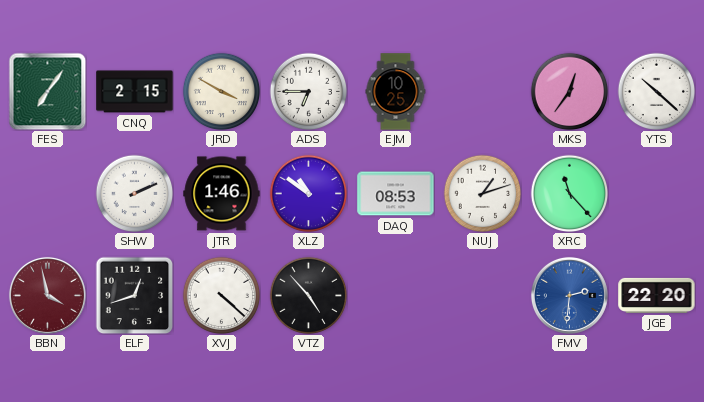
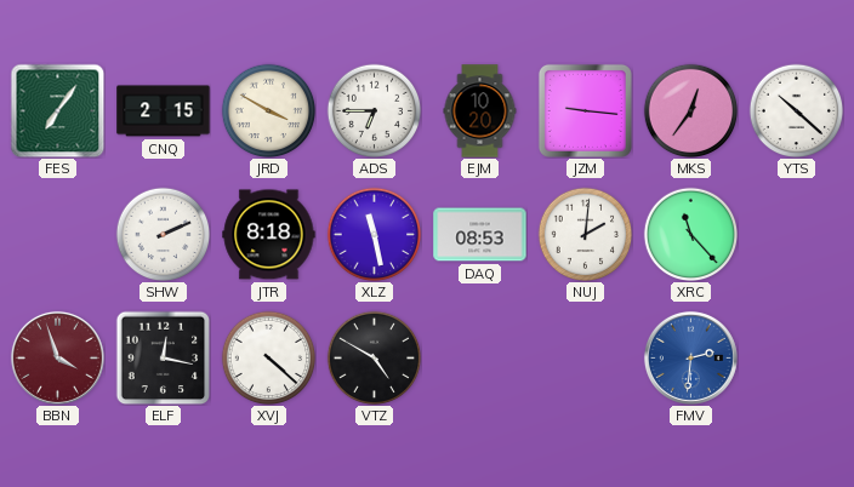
EJM: 10:25 -> 10:20
JZM: none -> 9:16
JTR: 1:46 -> 8:18
XLZ: 10:51 -> 11:28
NUJ: 1:12 -> 2:01
BBN: 3:58 -> 3:57
ELF: 12:42 -> 12:17
VTZ: 4:53 -> 4:50
JGE: 22:20 -> none
